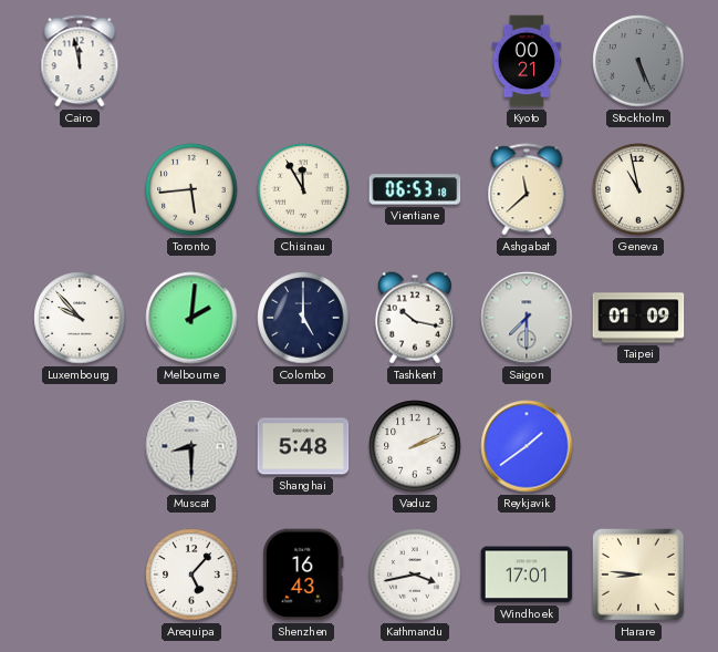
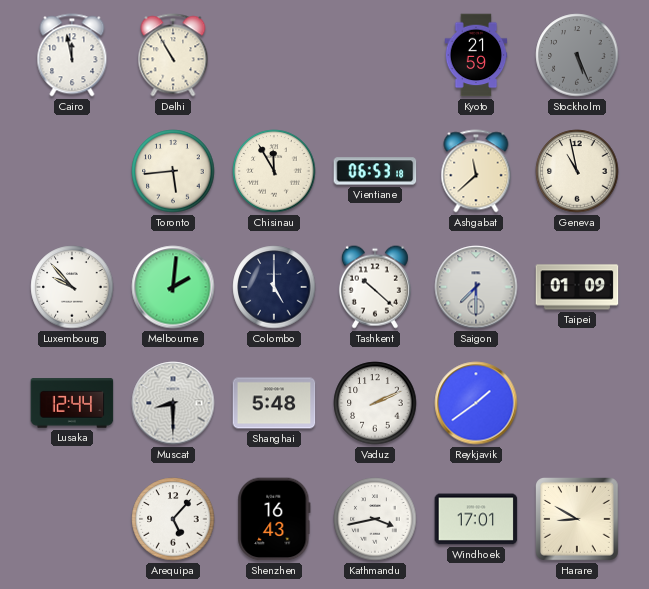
Delhi: none -> 10:55
Kyoto: 00:21 -> 21:59
Tashkent: 10:17 -> 10:22
Lusaka: none -> 12:44
Harare: 8:46 -> 8:50
